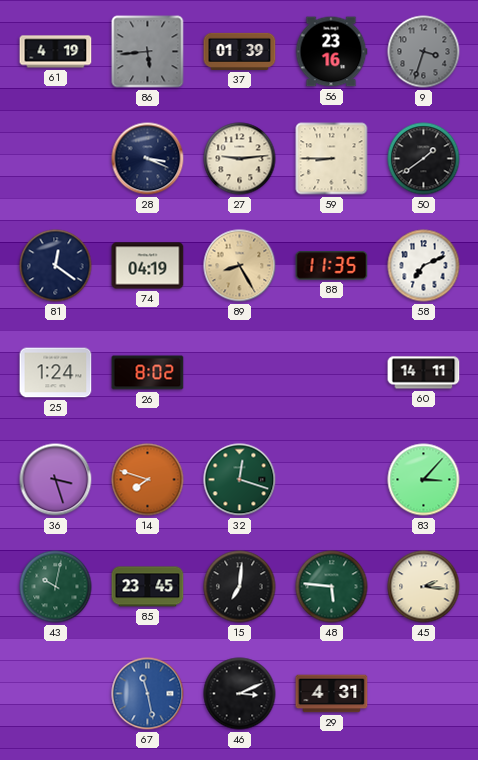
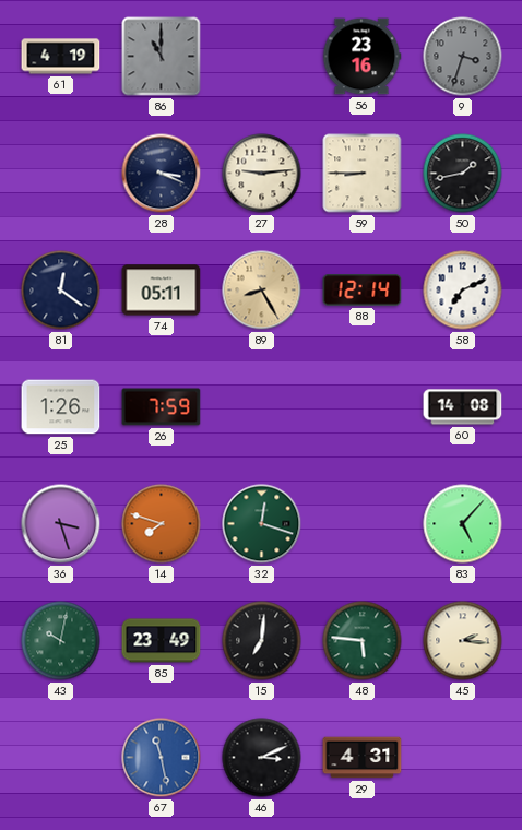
86: 5:44 -> 11:00
37: 01:39 -> none
50: 1:39 -> 1:43
74: 04:19 -> 05:11
88: 11:35 -> 12:14
25: 1:24 -> 1:26
26: 8:02 -> 7:59
60: 14:11 -> 14:08
83: 3:07 -> 5:07
85: 23:45 -> 23:49
